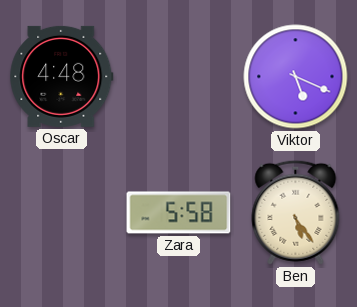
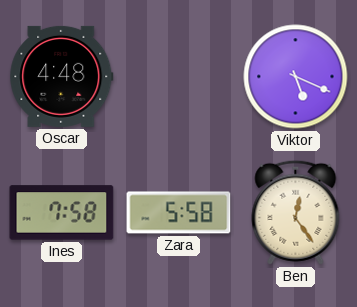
Ines: none -> 7:58
Ben: 5:24 -> 12:24
